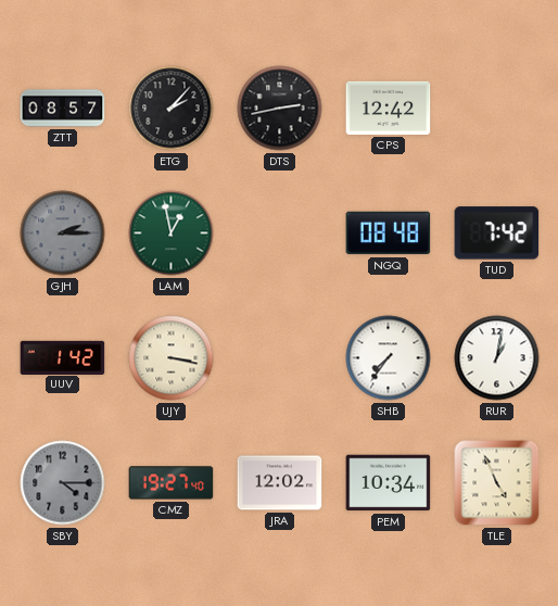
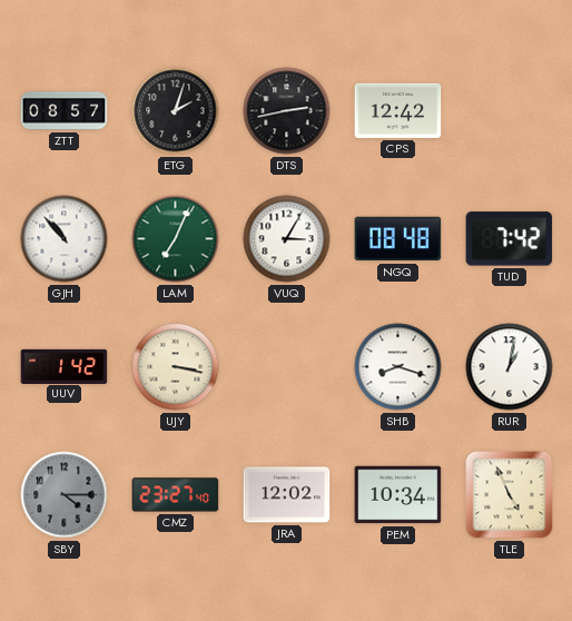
ETG: 2:07 -> 2:03
GJH: 2:15 -> 10:53
GJH dial: grey -> white
LAM: 12:58 -> 7:04
VUQ: none -> 3:05
SHB: 7:36 -> 8:18
CMZ: 19:27 -> 23:27
